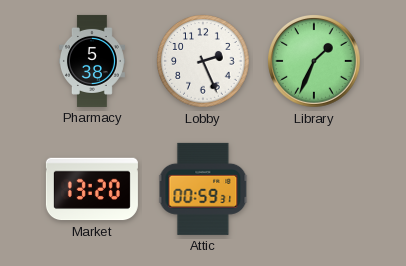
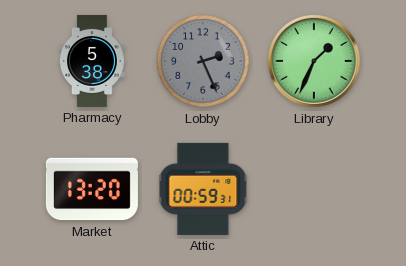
Lobby dial: white -> grey
